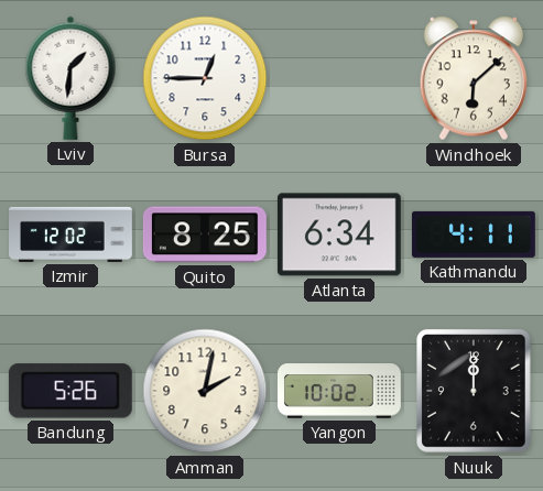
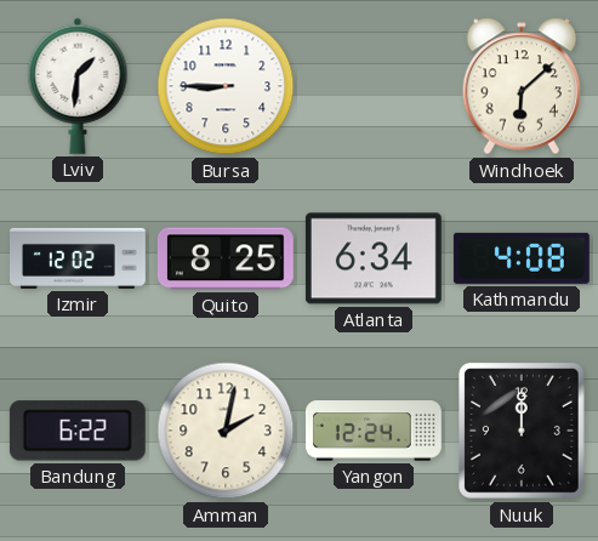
Bursa: 12:45 -> 8:45
Kathmandu: 4:11 -> 4:08
Bandung: 5:26 -> 6:22
Yangon: 10:02 -> 12:24
